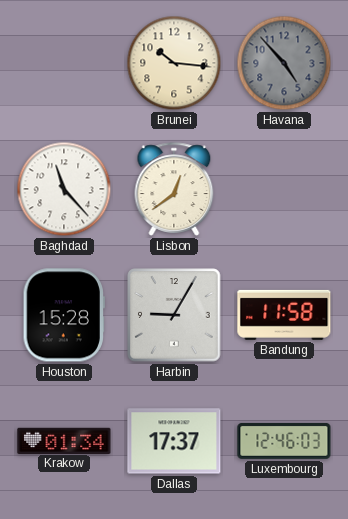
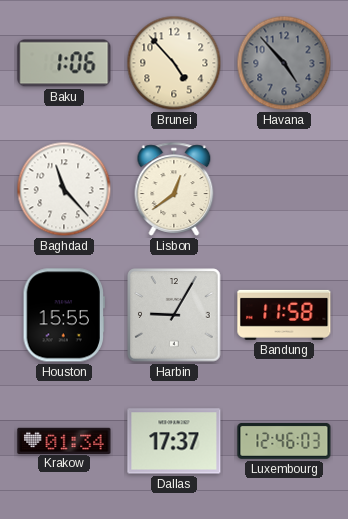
Baku: none -> 1:06
Brunei: 10:16 -> 4:53
Houston: 15:28 -> 15:55
